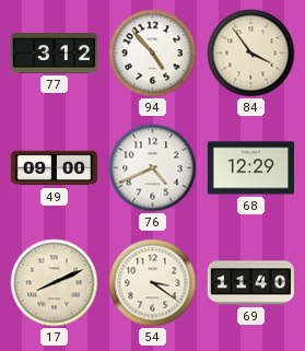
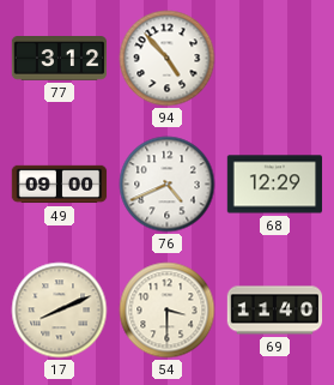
84: 3:54 -> none
54: 3:21 -> 3:30
